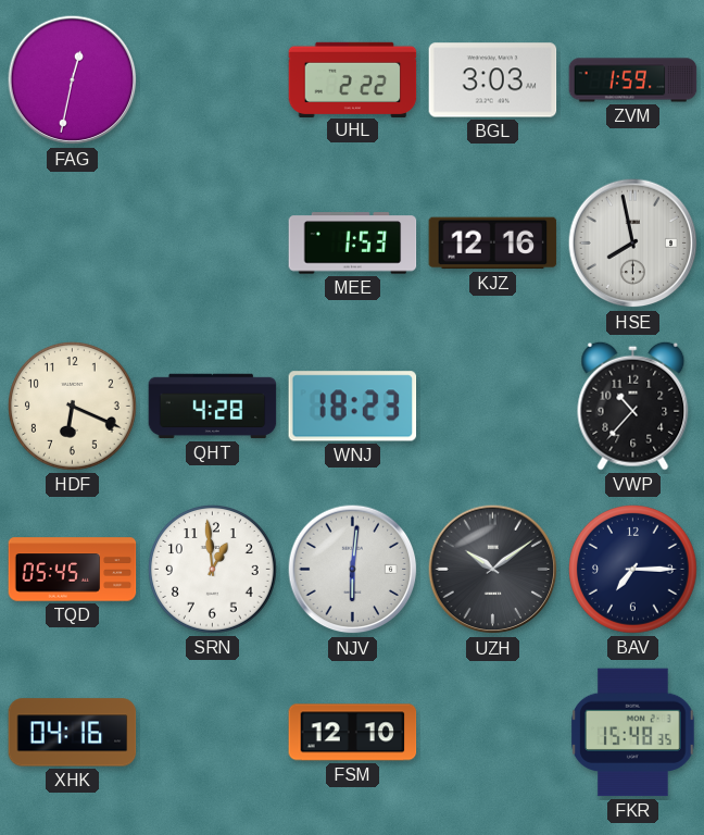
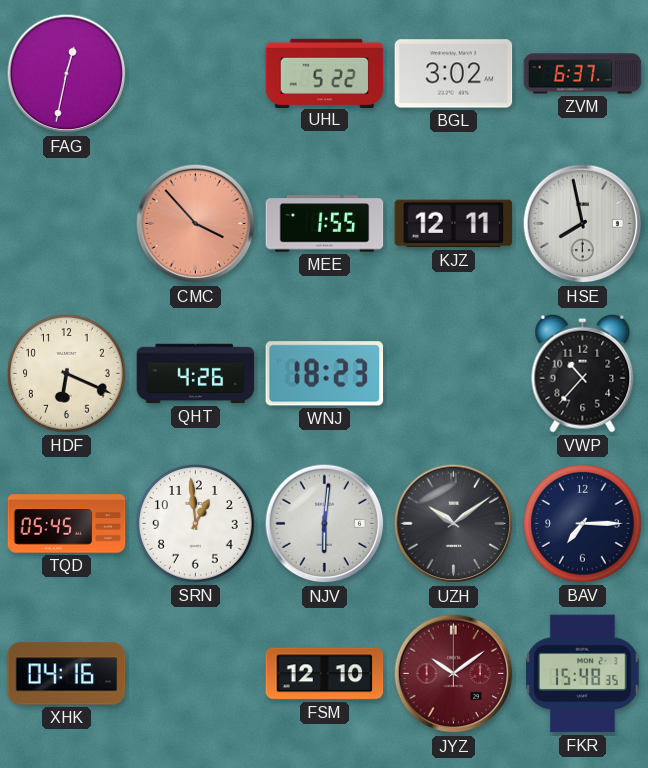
UHL: 2:22 -> 5:22
BGL: 3:03 -> 3:02
ZVM: 1:59 -> 6:37
CMC: none -> 3:53
MEE: 1:53 -> 1:55
KJZ: 12:16 -> 12:11
QHT: 4:28 -> 4:26
JYZ: none -> 10:09
